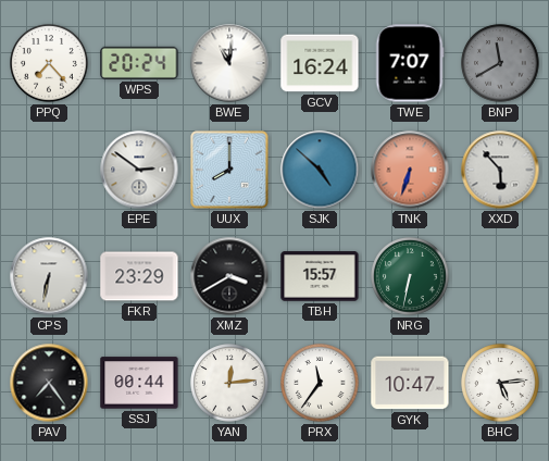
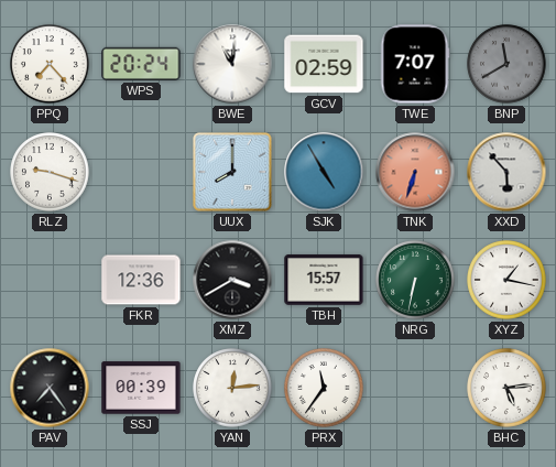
GCV: 16:24 -> 02:59
RLZ: none -> 9:18
EPE: 2:51 -> none
SJK: 4:52 -> 4:55
CPS: 6:32 -> none
FKR: 23:29 -> 12:36
XYZ: none -> 1:17
SSJ: 00:44 -> 00:39
GYK: 10:47 -> none
